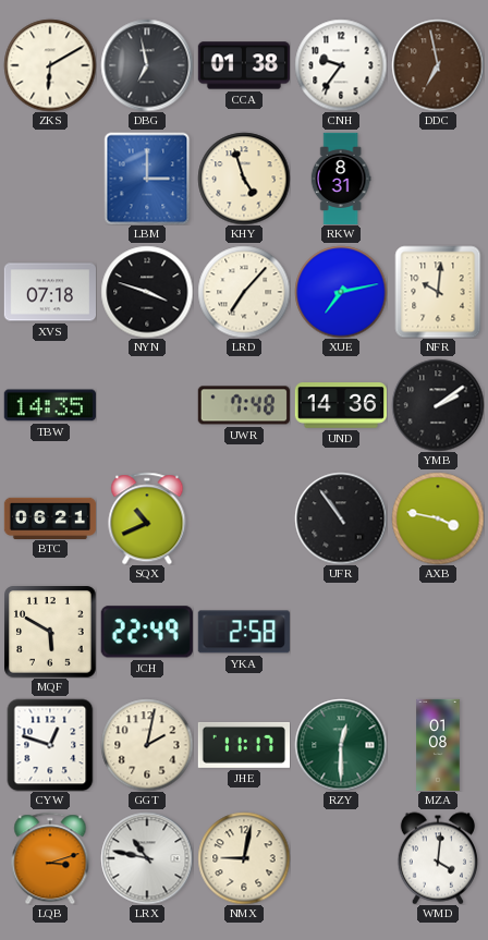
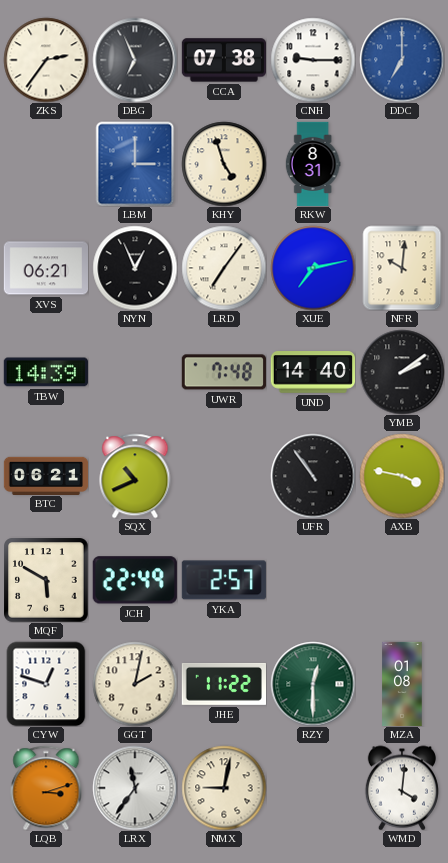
ZKS: 6:10 -> 2:36
DBG: 6:58 -> 6:56
CCA: 01:38 -> 07:38
CNH: 9:36 -> 9:15
DDC: 6:58 -> 7:00
DDC dial: brown -> blue
XVS: 07:18 -> 06:21
NYN: 3:48 -> 12:56
LRD: 7:07 -> 7:06
TBW: 14:35 -> 14:39
UND: 14:36 -> 14:40
YKA: 2:58 -> 2:57
JHE: 11:17 -> 11:22
LRX: 10:47 -> 11:36
